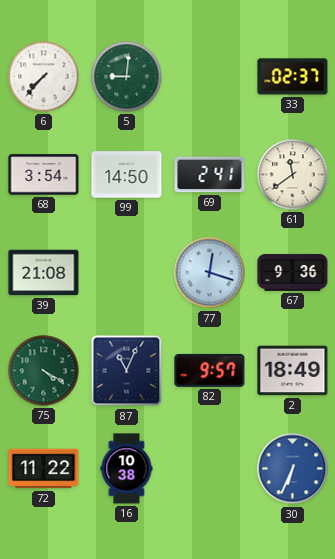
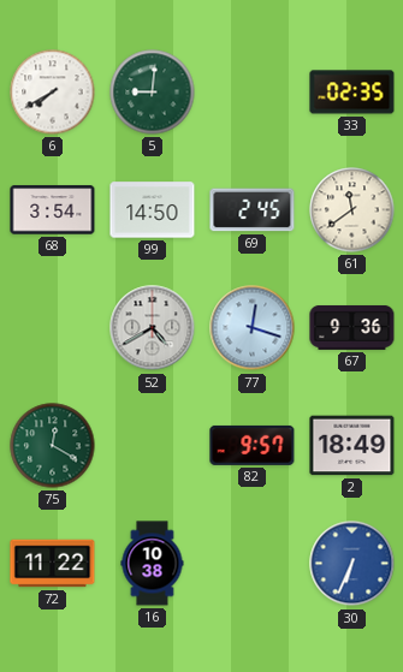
6: 7:37 -> 7:40
33: 02:37 -> 02:35
69: 2:41 -> 2:45
39: 21:08 -> none
52: none -> 4:40
75: 4:20 -> 12:20
87: 11:04 -> none
